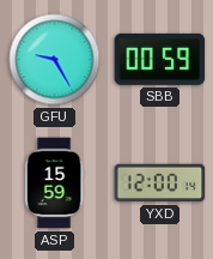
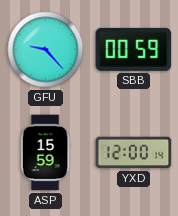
GFU: 9:25 -> 9:23
